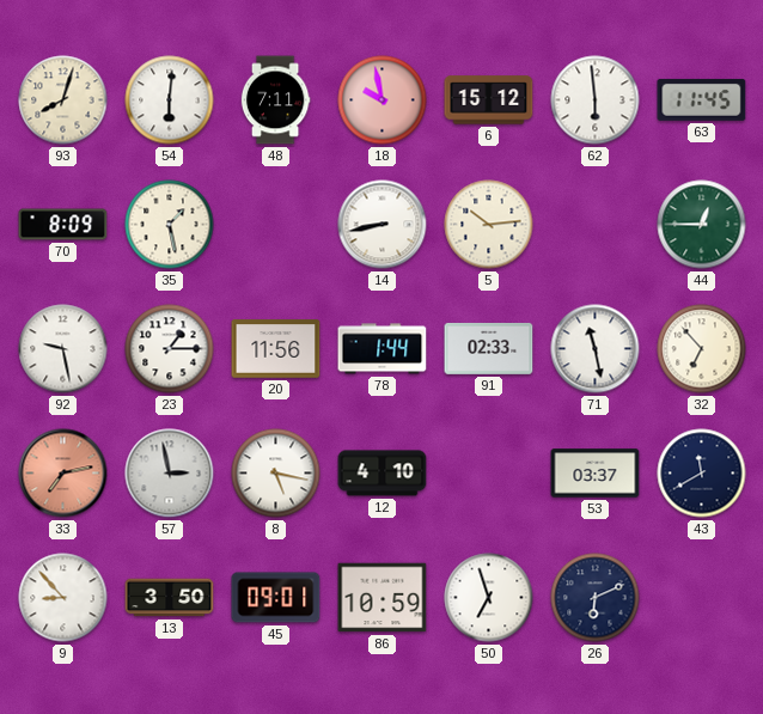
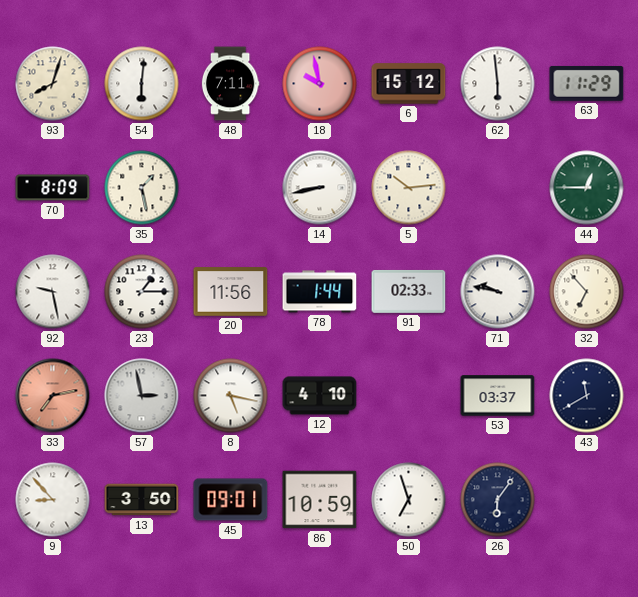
63: 11:45 -> 11:29
71: 11:28 -> 9:47
26: 6:11 -> 6:06
